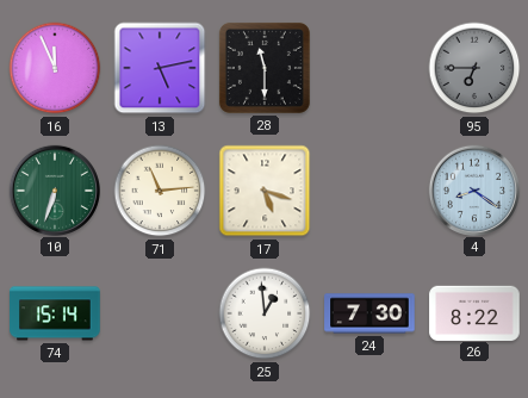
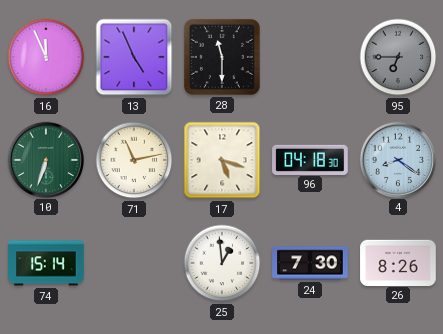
13: 5:13 -> 4:56
71: 11:14 -> 11:13
96: none -> 04:18
26: 8:22 -> 8:26
